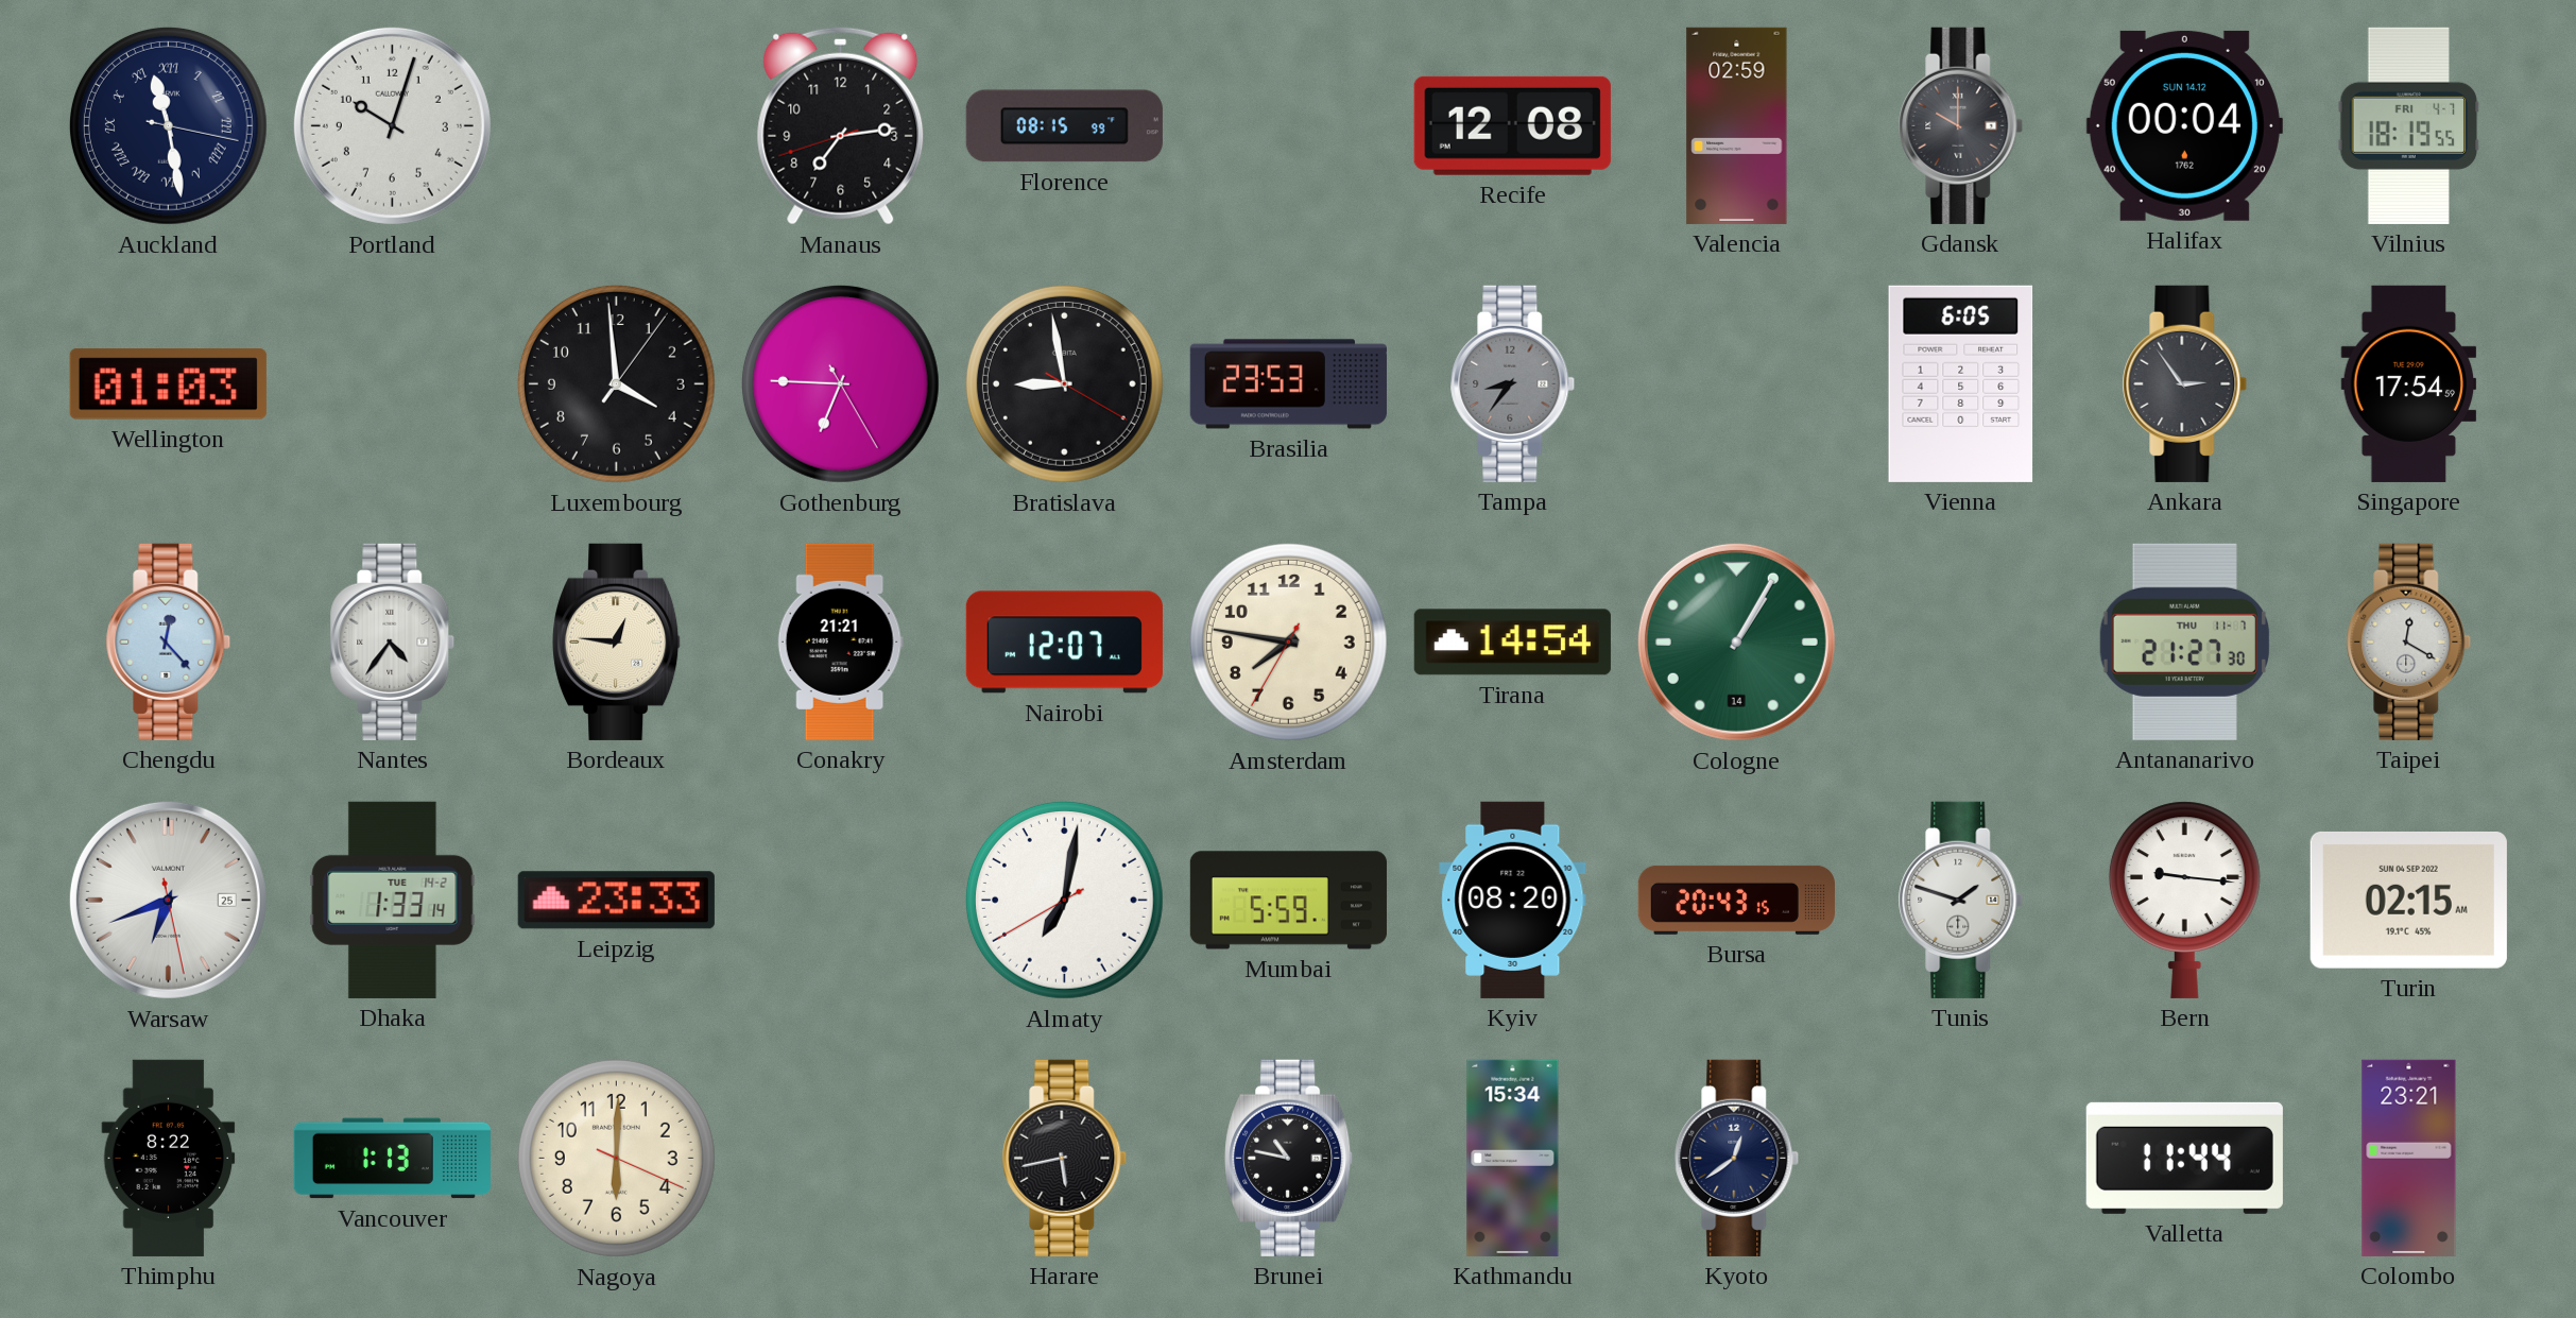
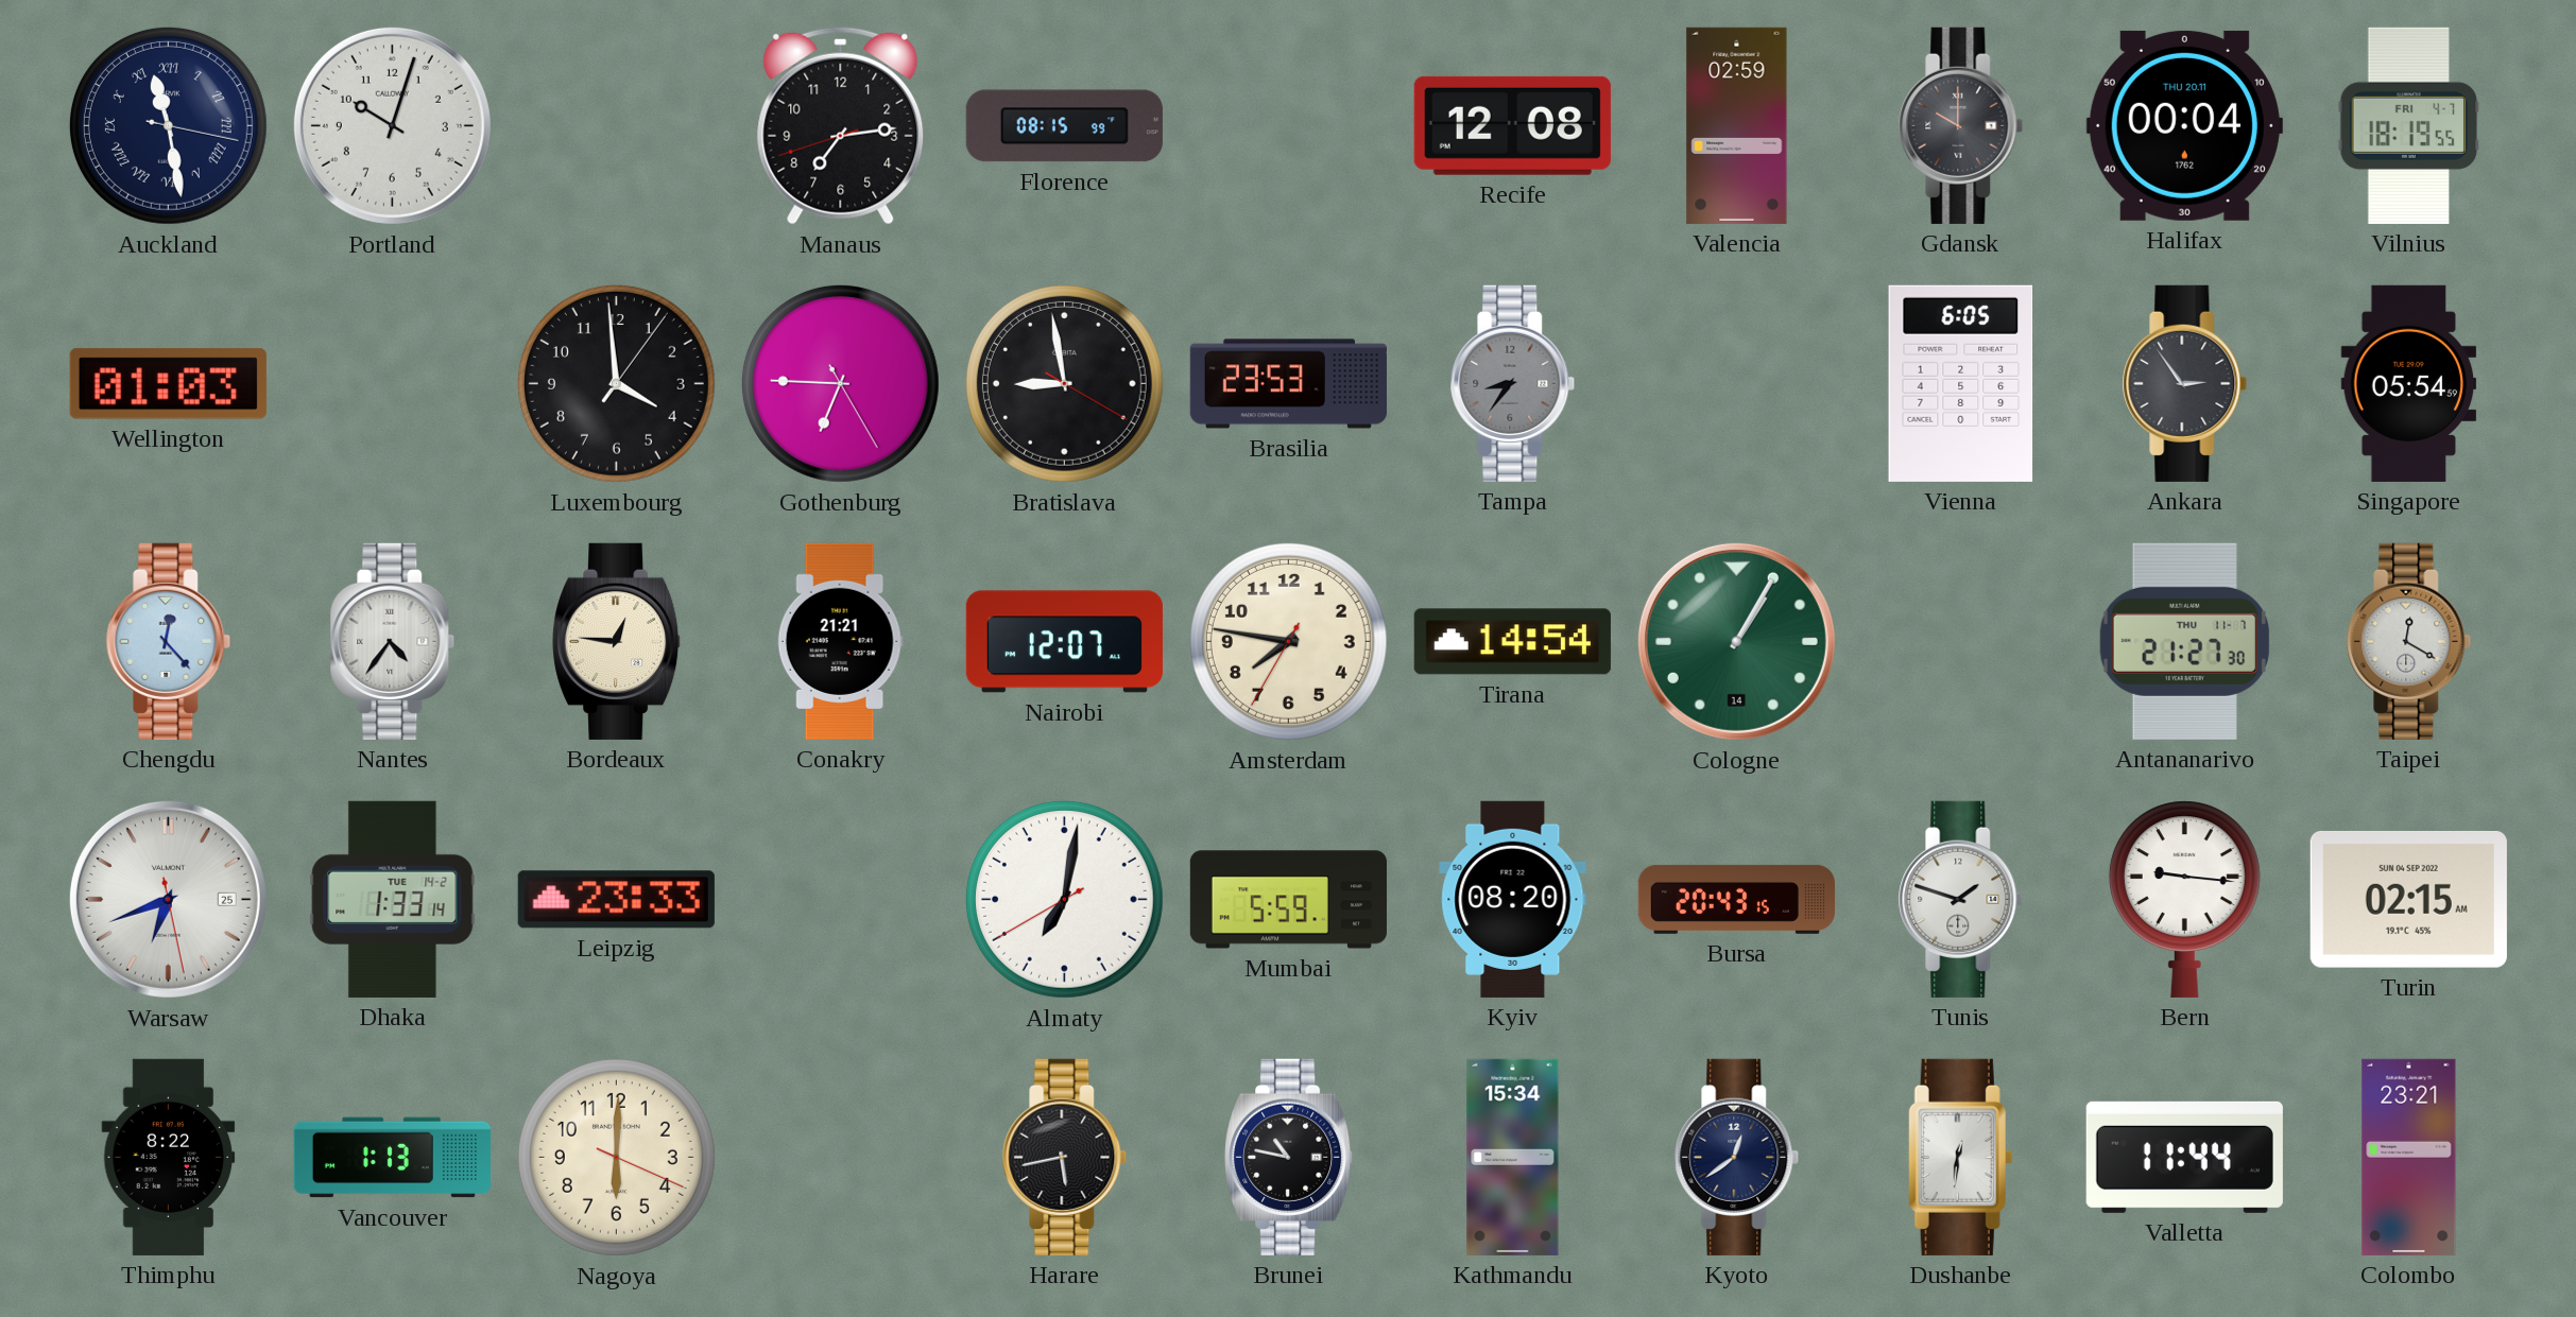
Halifax date: SUN 14.12 -> THU 20.11
Singapore: 17:54 -> 05:54
Dushanbe: none -> 12:31
